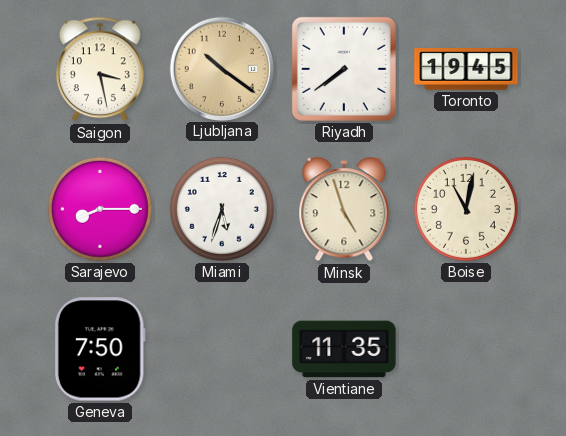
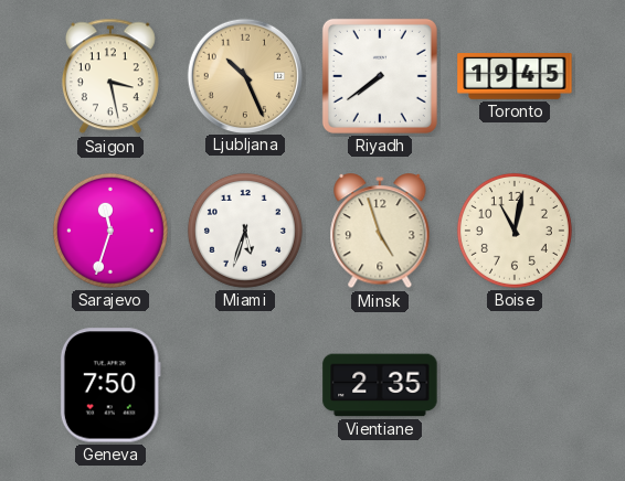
Ljubljana: 10:21 -> 10:26
Sarajevo: 8:15 -> 11:33
Vientiane: 11:35 -> 2:35
